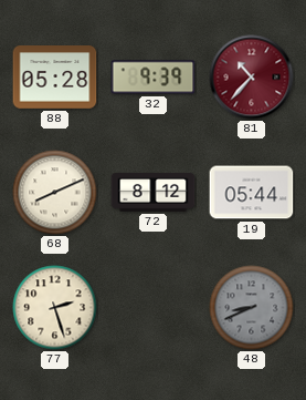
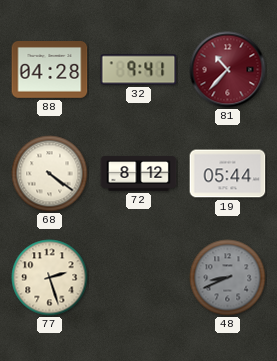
88: 05:28 -> 04:28
32: 9:39 -> 9:41
68: 8:11 -> 4:21
